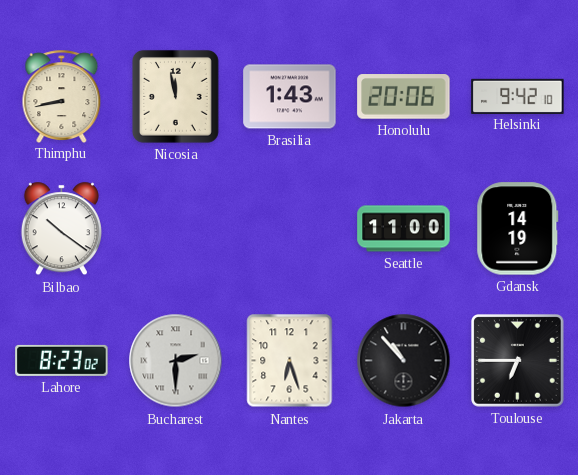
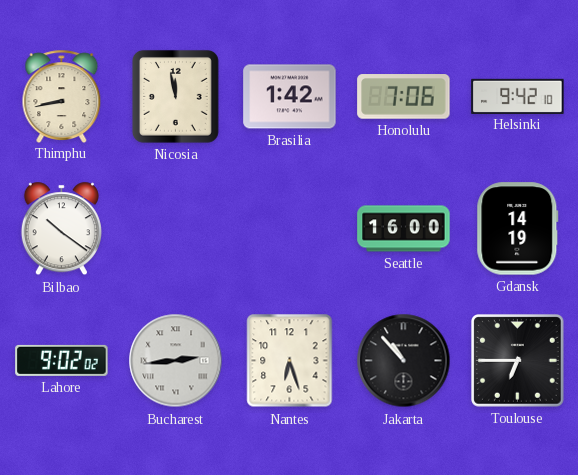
Brasilia: 1:43 -> 1:42
Honolulu: 20:06 -> 7:06
Seattle: 11:00 -> 16:00
Lahore: 8:23 -> 9:02
Bucharest: 2:30 -> 2:44
